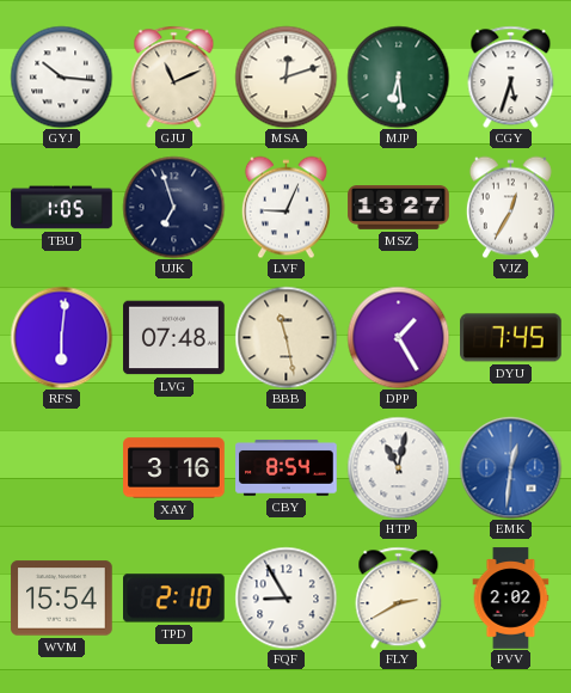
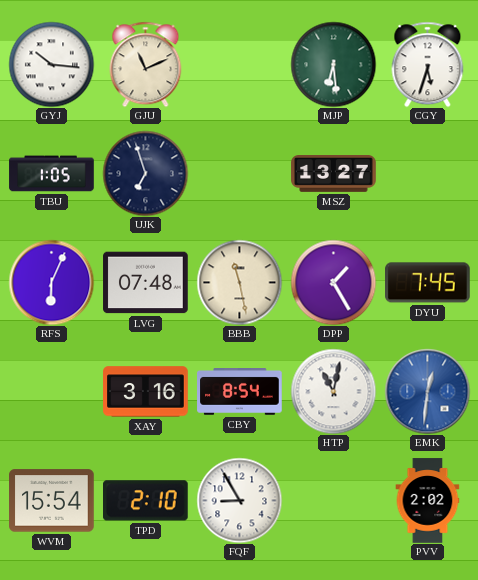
MSA: 12:12 -> none
LVF: 9:04 -> none
VJZ: 12:35 -> none
RFS: 6:01 -> 6:04
FLY: 2:40 -> none
